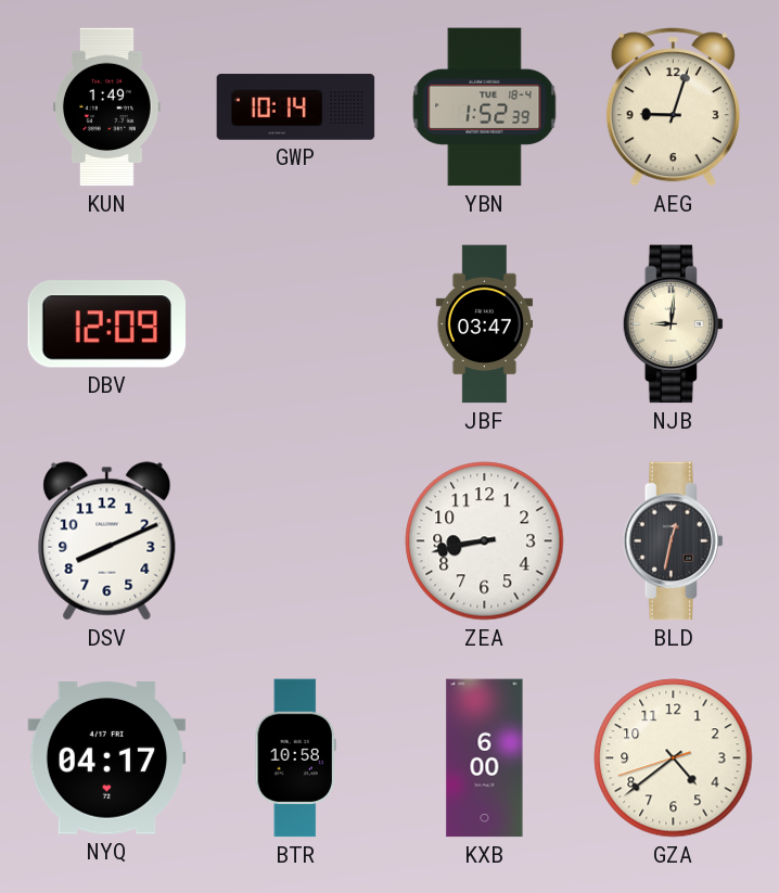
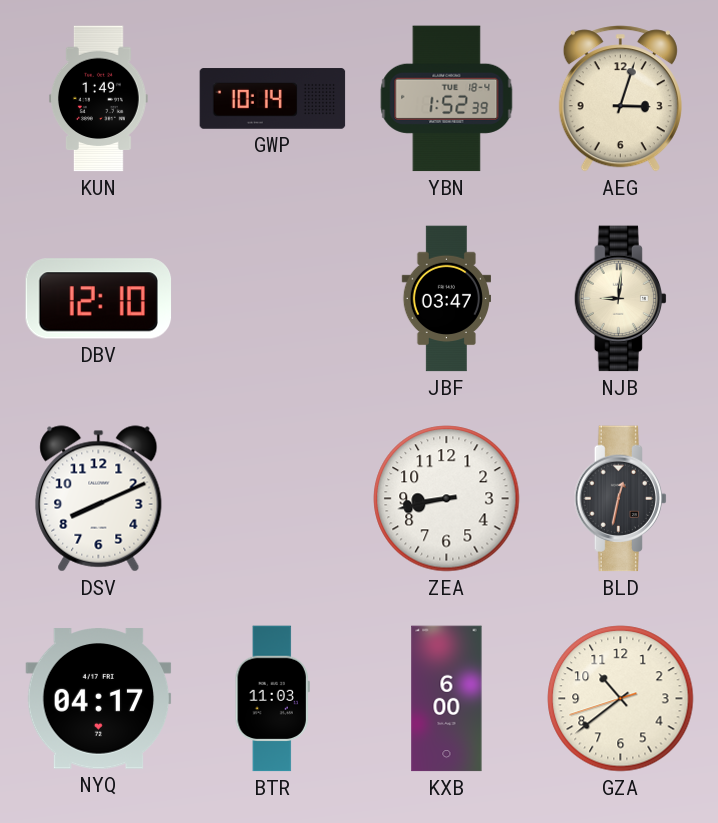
AEG: 9:03 -> 3:03
DBV: 12:09 -> 12:10
BTR: 10:58 -> 11:03
GZA: 4:38 -> 10:38
